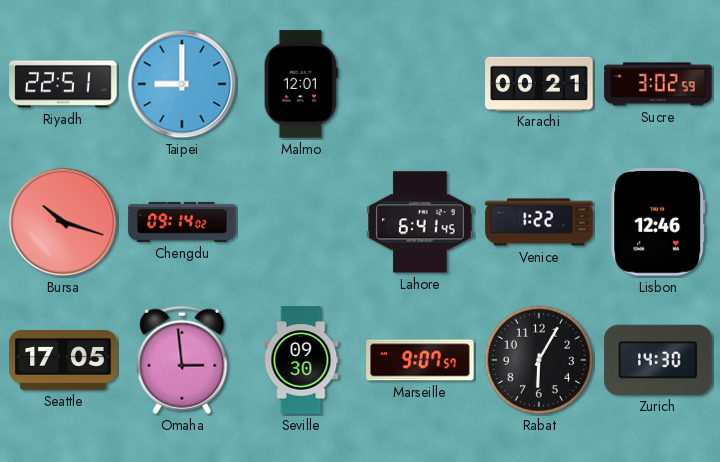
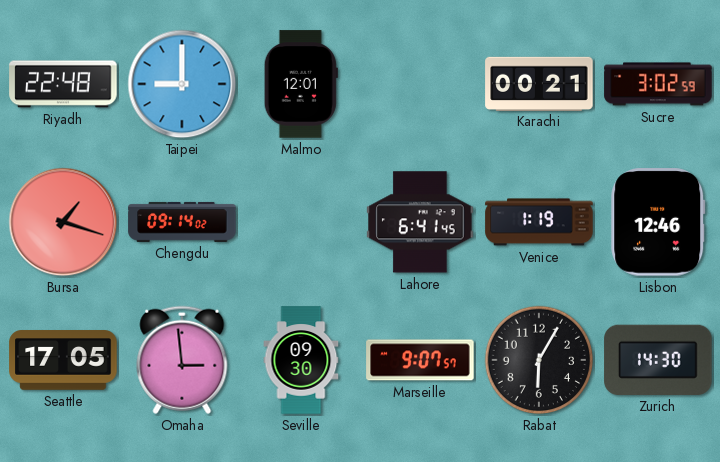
Riyadh: 22:51 -> 22:48
Bursa: 10:18 -> 1:18
Venice: 1:22 -> 1:19
